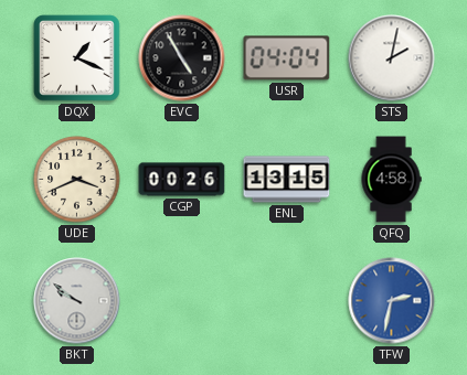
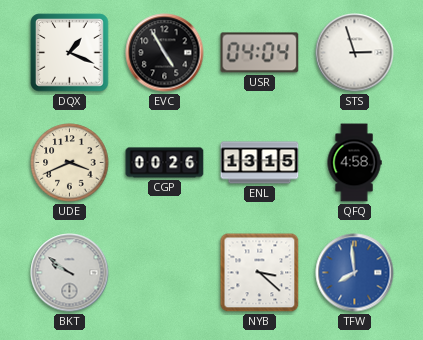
STS: 2:02 -> 2:57
NYB: none -> 3:22
TFW: 2:32 -> 7:59
